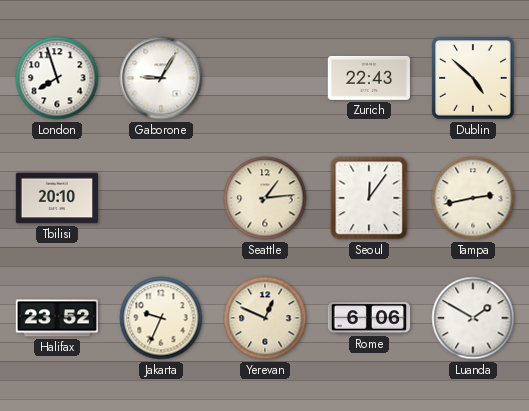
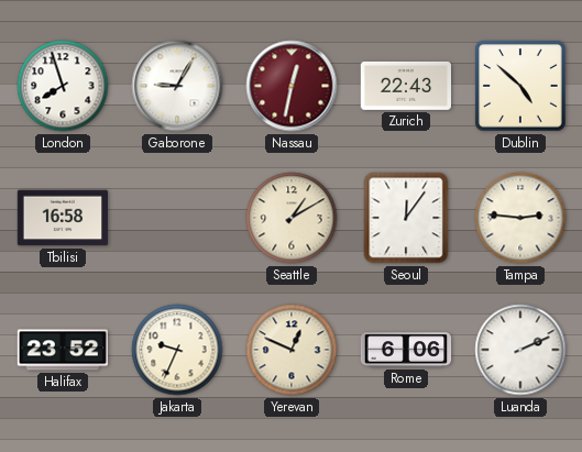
Nassau: none -> 12:32
Tbilisi: 20:10 -> 16:58
Seattle: 1:14 -> 1:10
Tampa: 2:43 -> 2:46
Luanda: 1:50 -> 2:11
